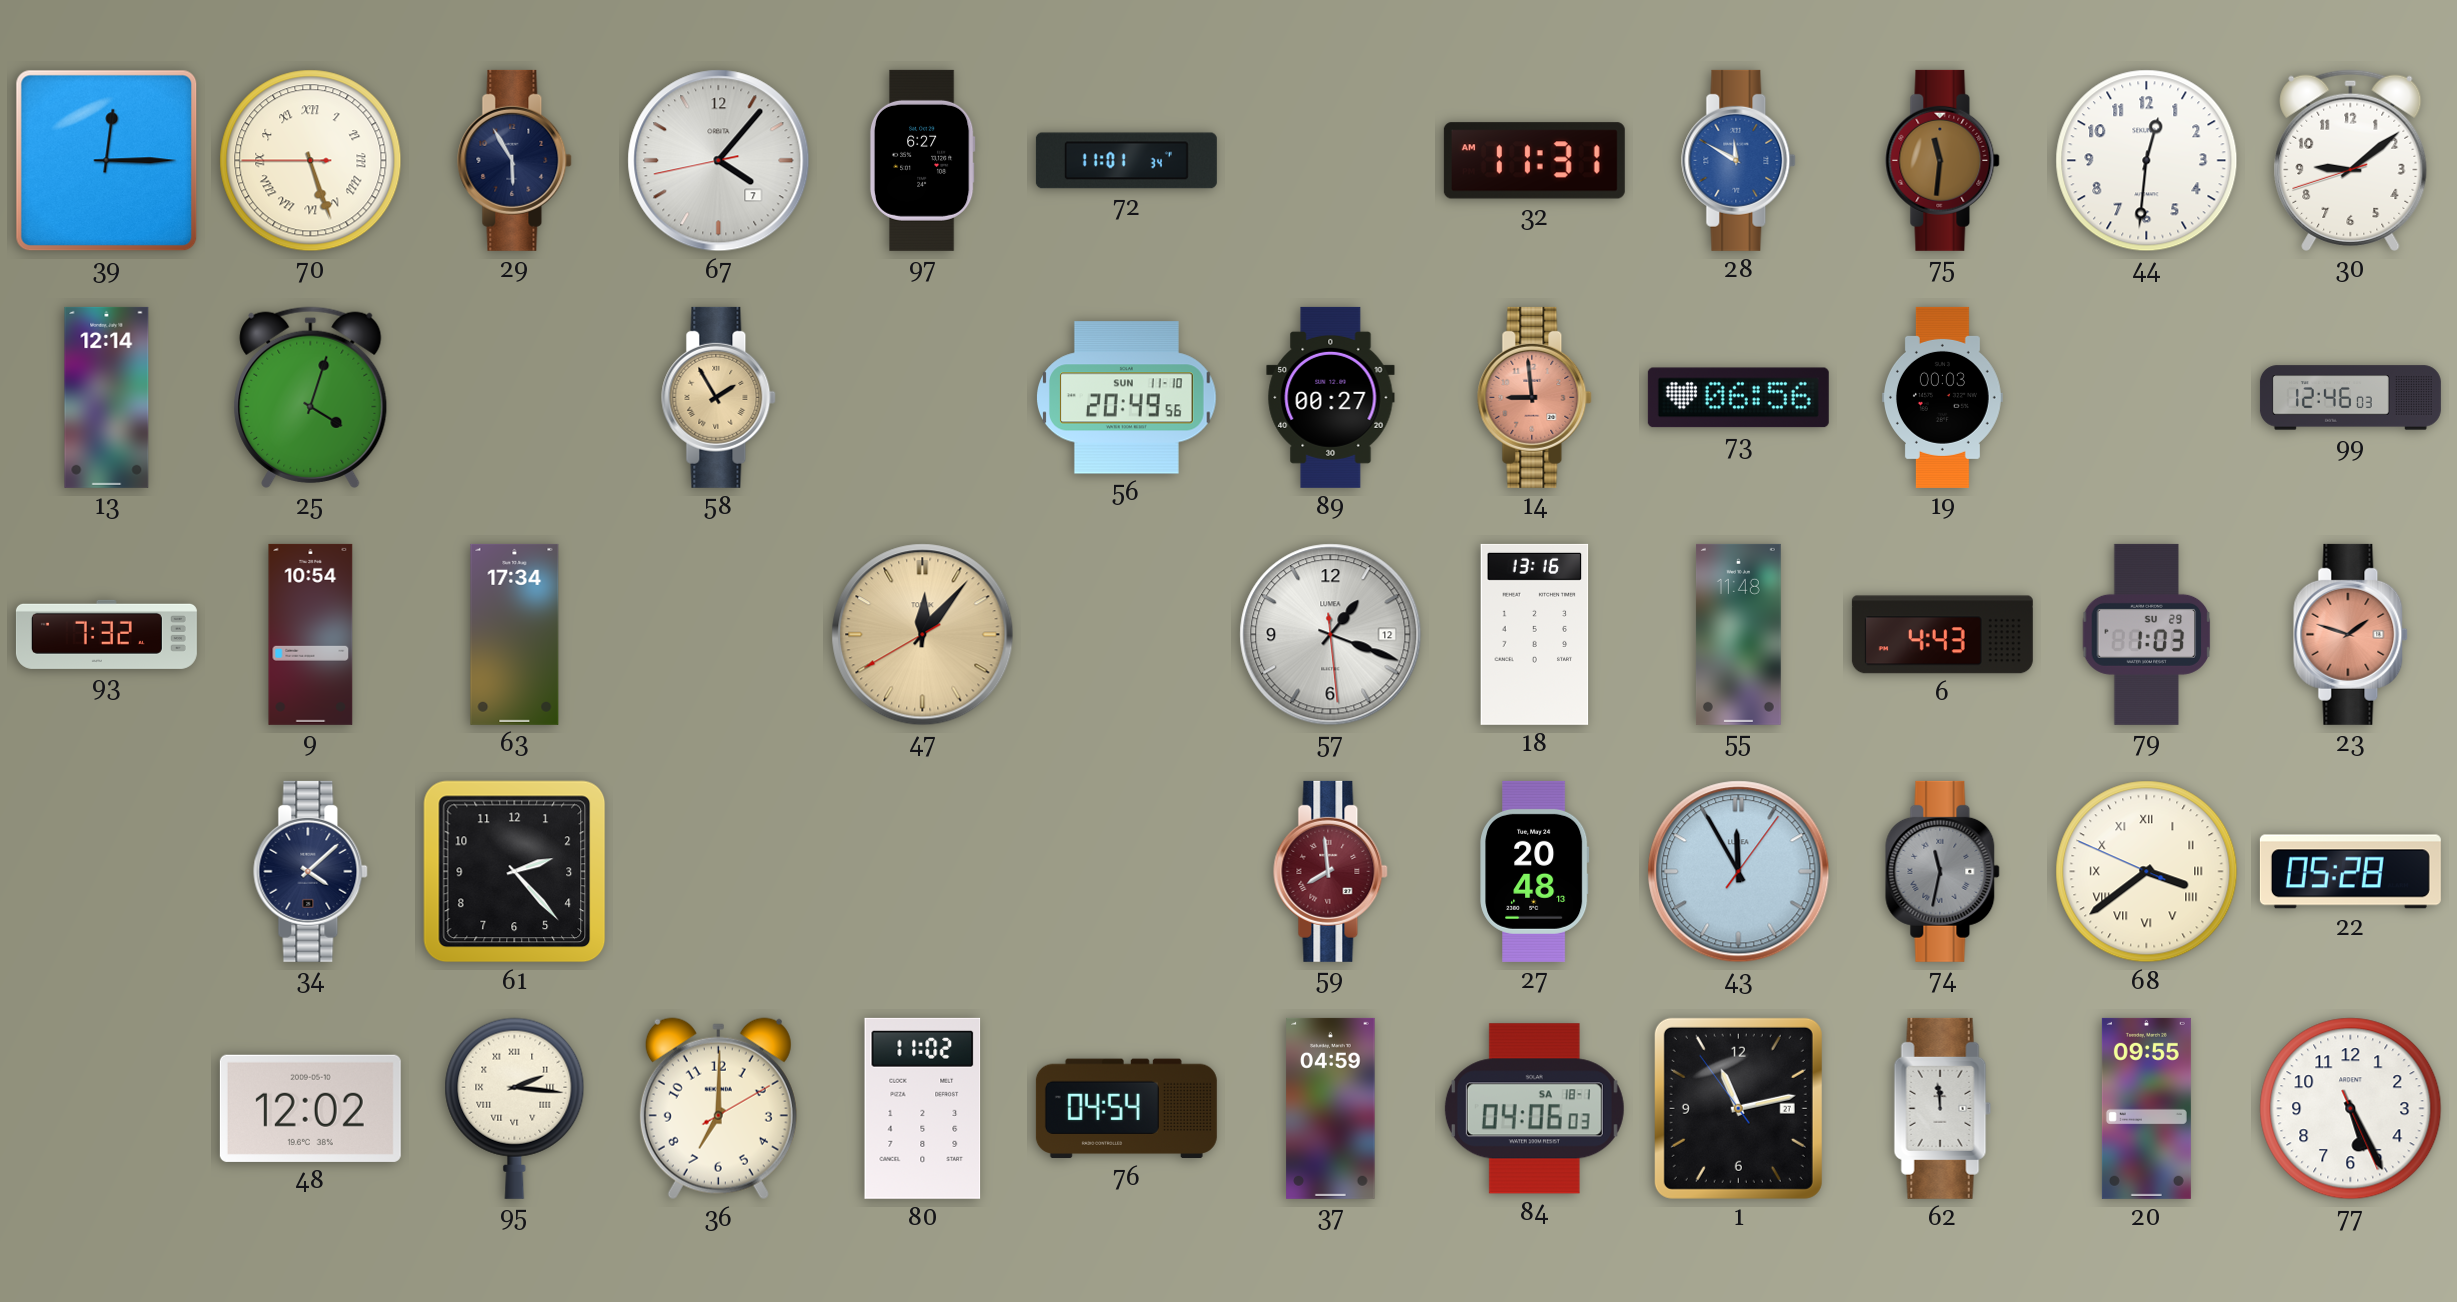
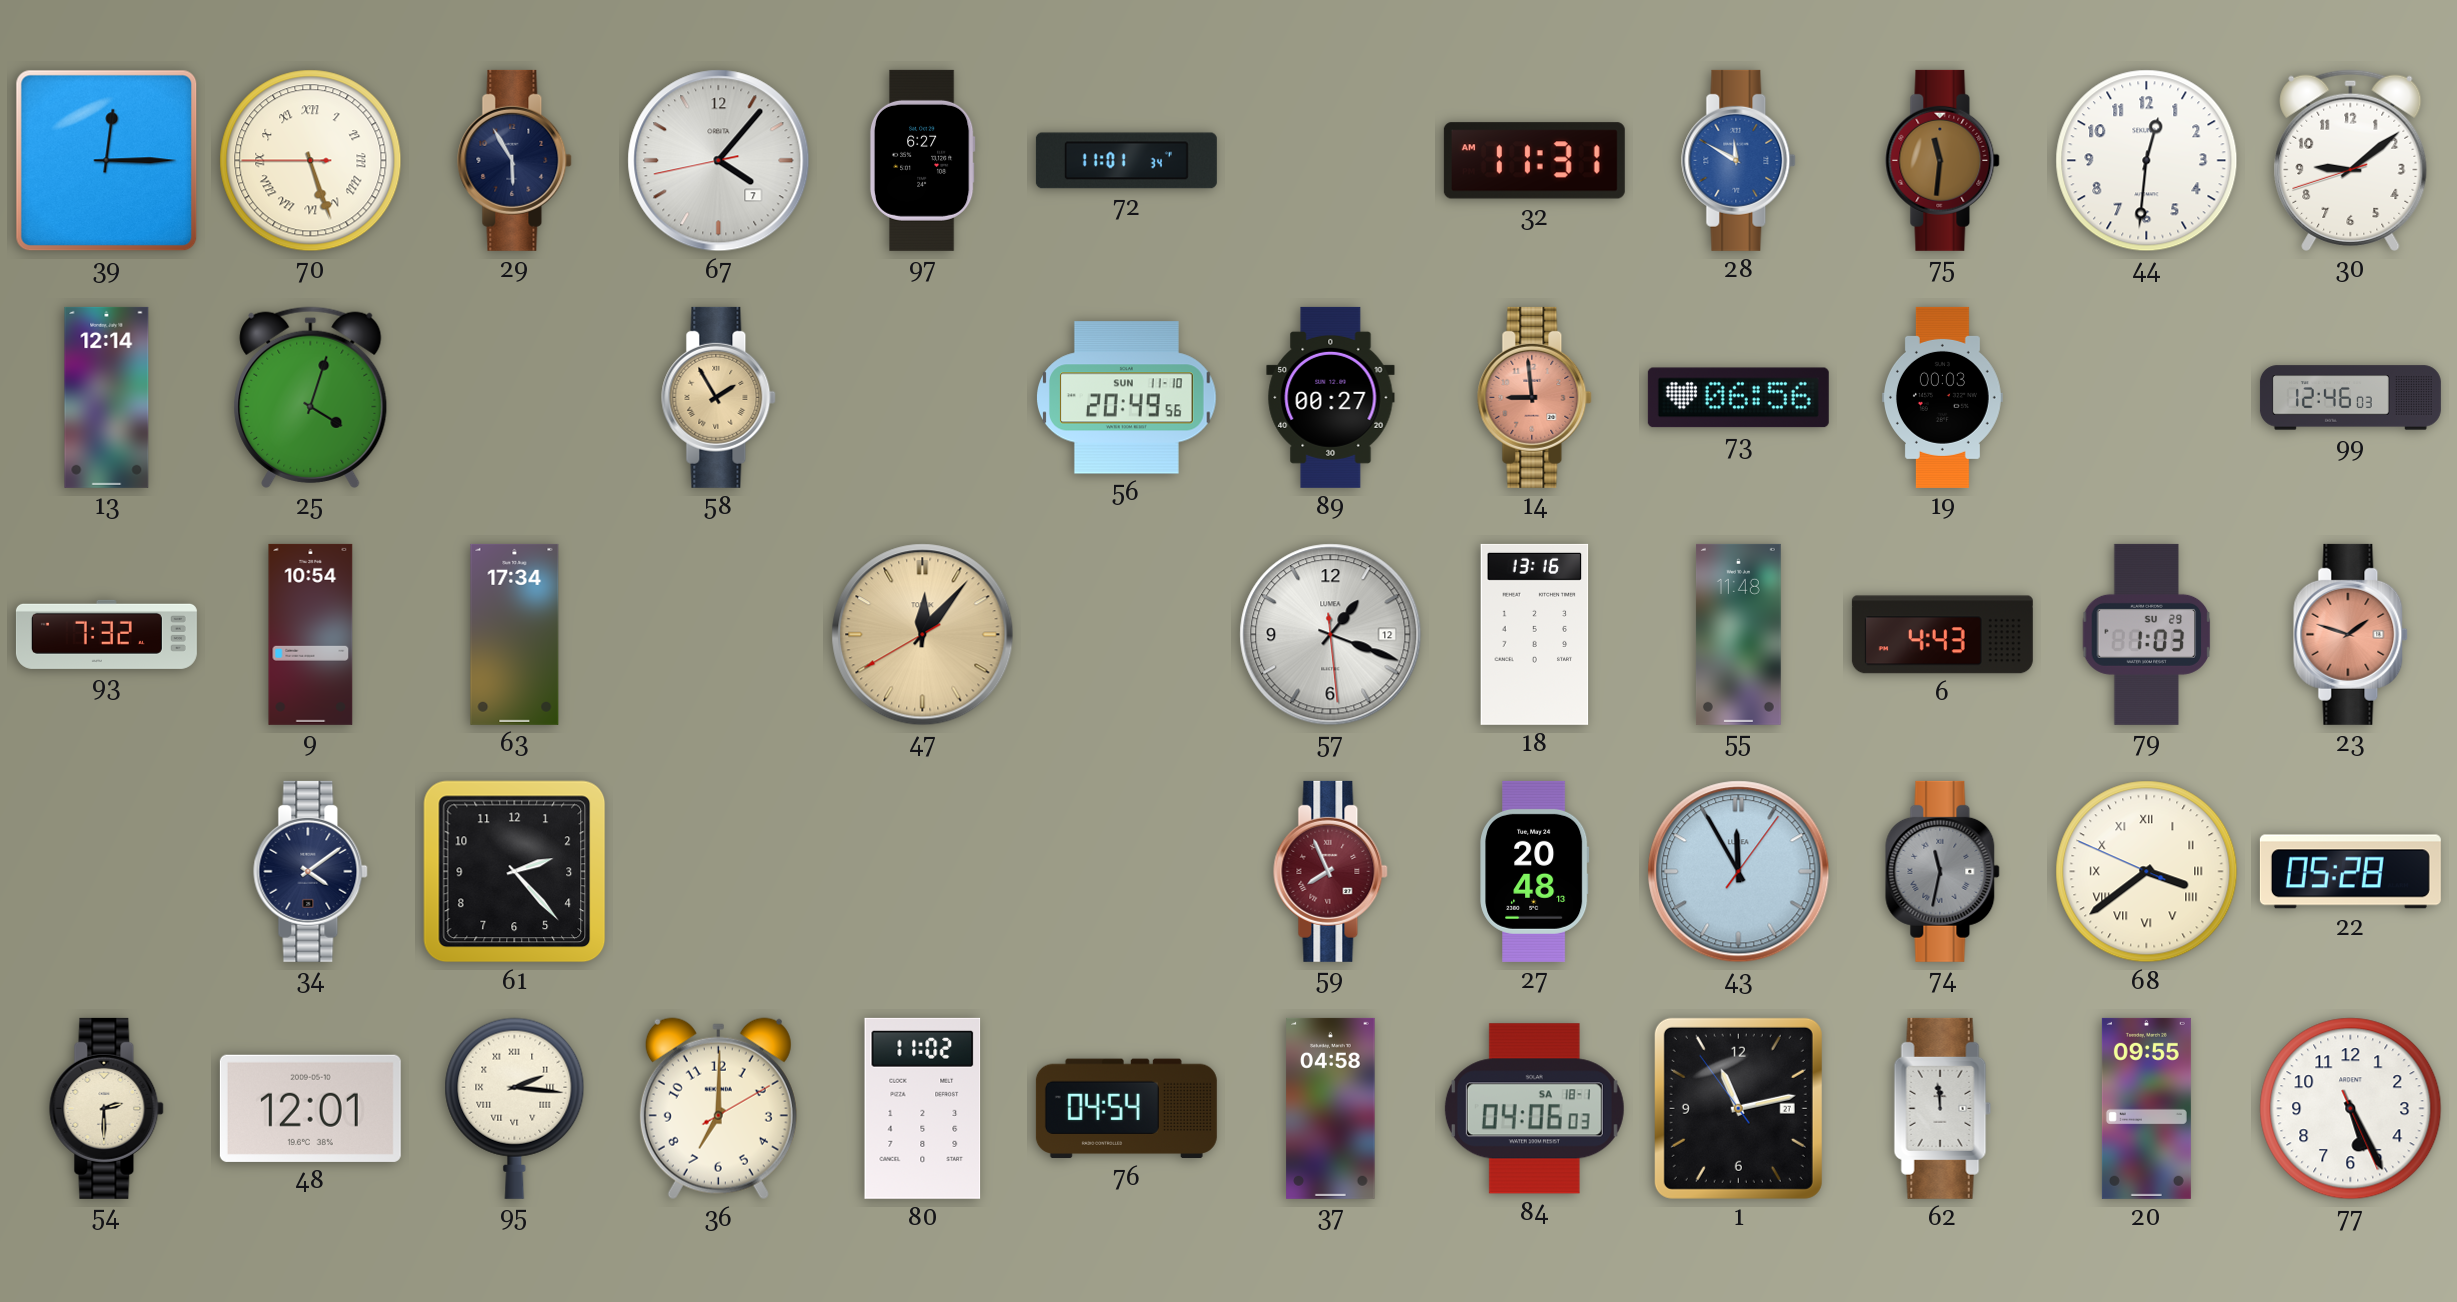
34: 4:08 -> 4:09
59: 7:59 -> 7:56
54: none -> 2:30
48: 12:02 -> 12:01
37: 04:59 -> 04:58
